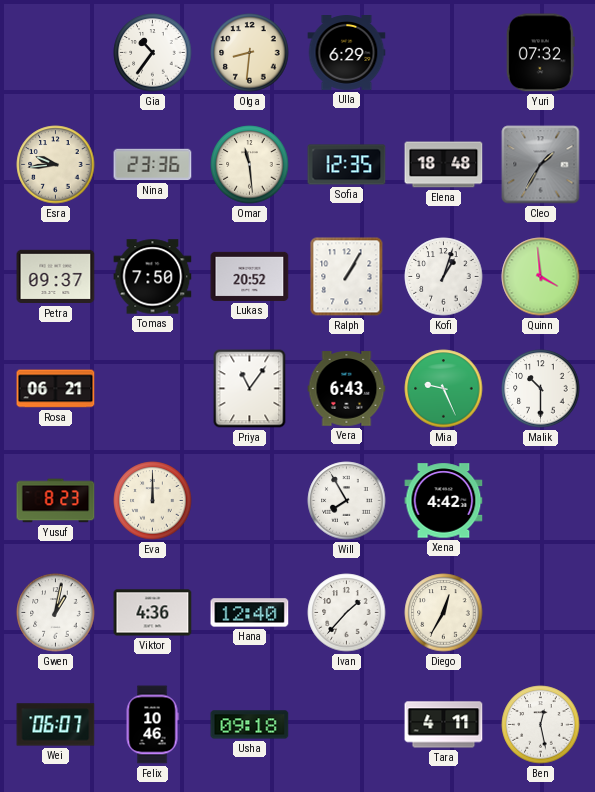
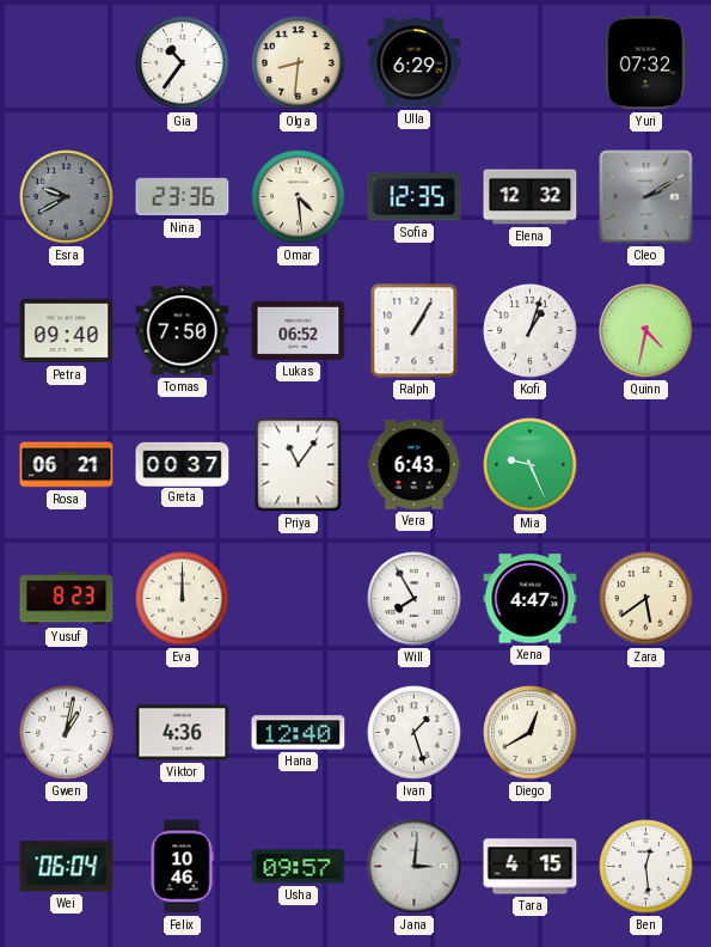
Esra: 9:44 -> 9:40
Esra dial: cream -> grey
Omar: 11:29 -> 4:29
Elena: 18:48 -> 12:32
Cleo: 1:35 -> 2:10
Petra: 09:37 -> 09:40
Lukas: 20:52 -> 06:52
Quinn: 3:59 -> 4:32
Greta: none -> 00:37
Malik: 10:30 -> none
Xena: 4:42 -> 4:47
Zara: none -> 5:39
Ivan: 1:37 -> 1:27
Diego: 12:35 -> 12:40
Wei: 06:07 -> 06:04
Usha: 09:18 -> 09:57
Jana: none -> 3:01
Tara: 4:11 -> 4:15
Ben: 12:28 -> 12:29
